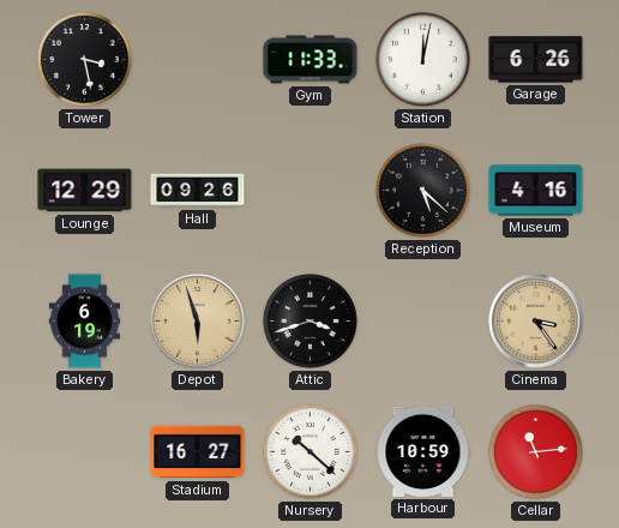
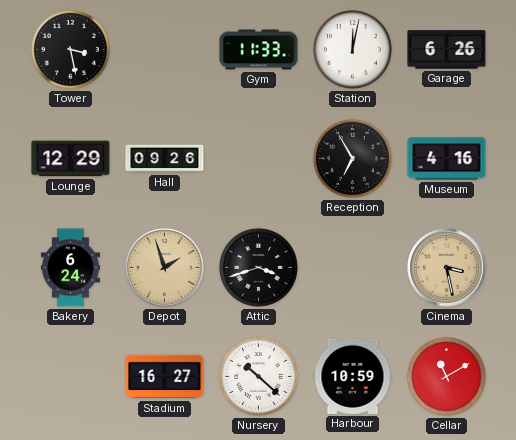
Reception: 5:22 -> 6:55
Bakery: 6:19 -> 6:24
Depot: 5:57 -> 1:57
Cinema: 3:24 -> 3:28
Cellar: 11:14 -> 11:10
